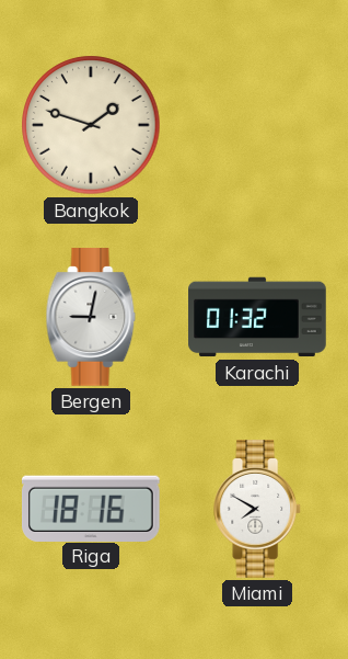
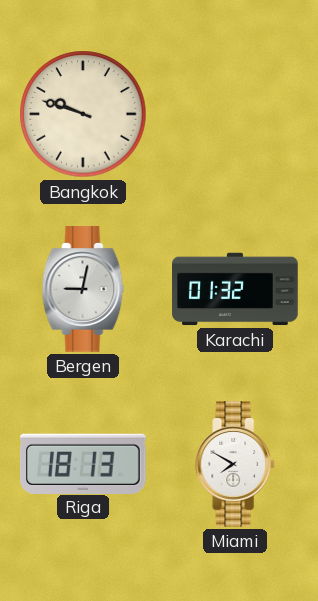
Bangkok: 1:48 -> 9:48
Riga: 18:16 -> 18:13
